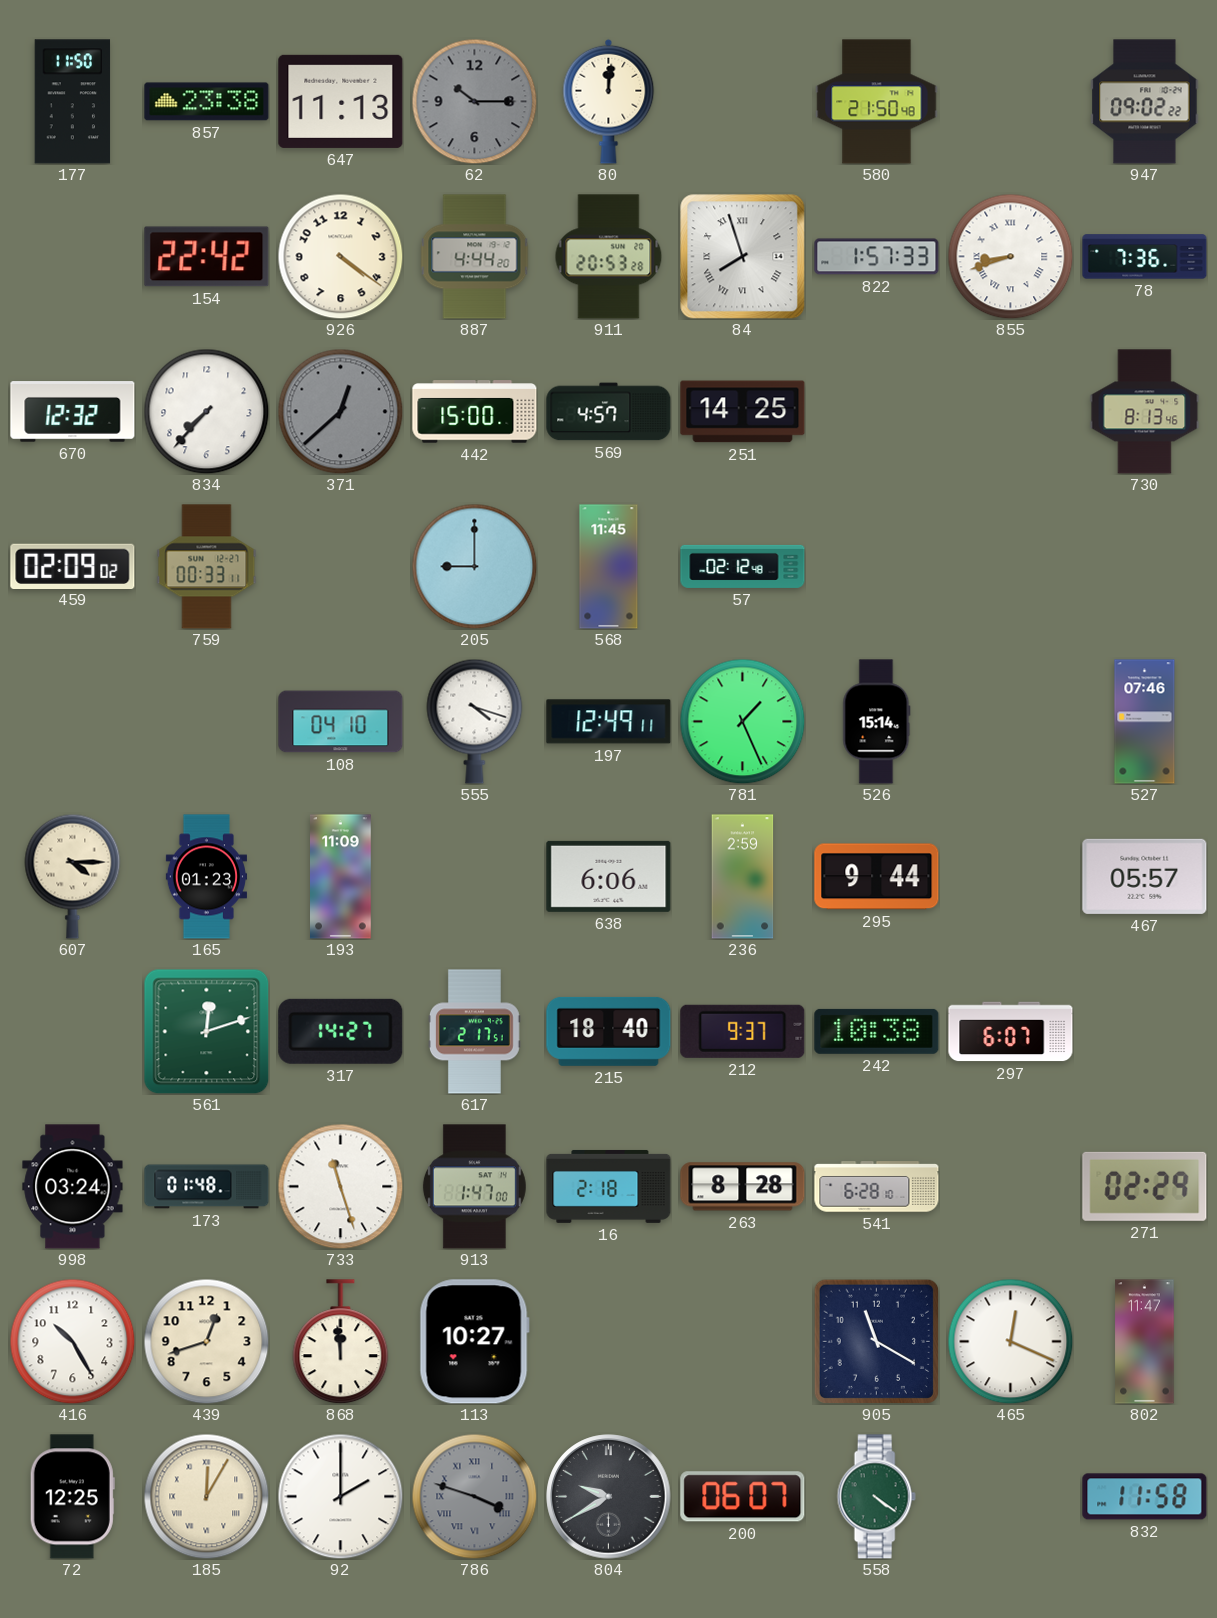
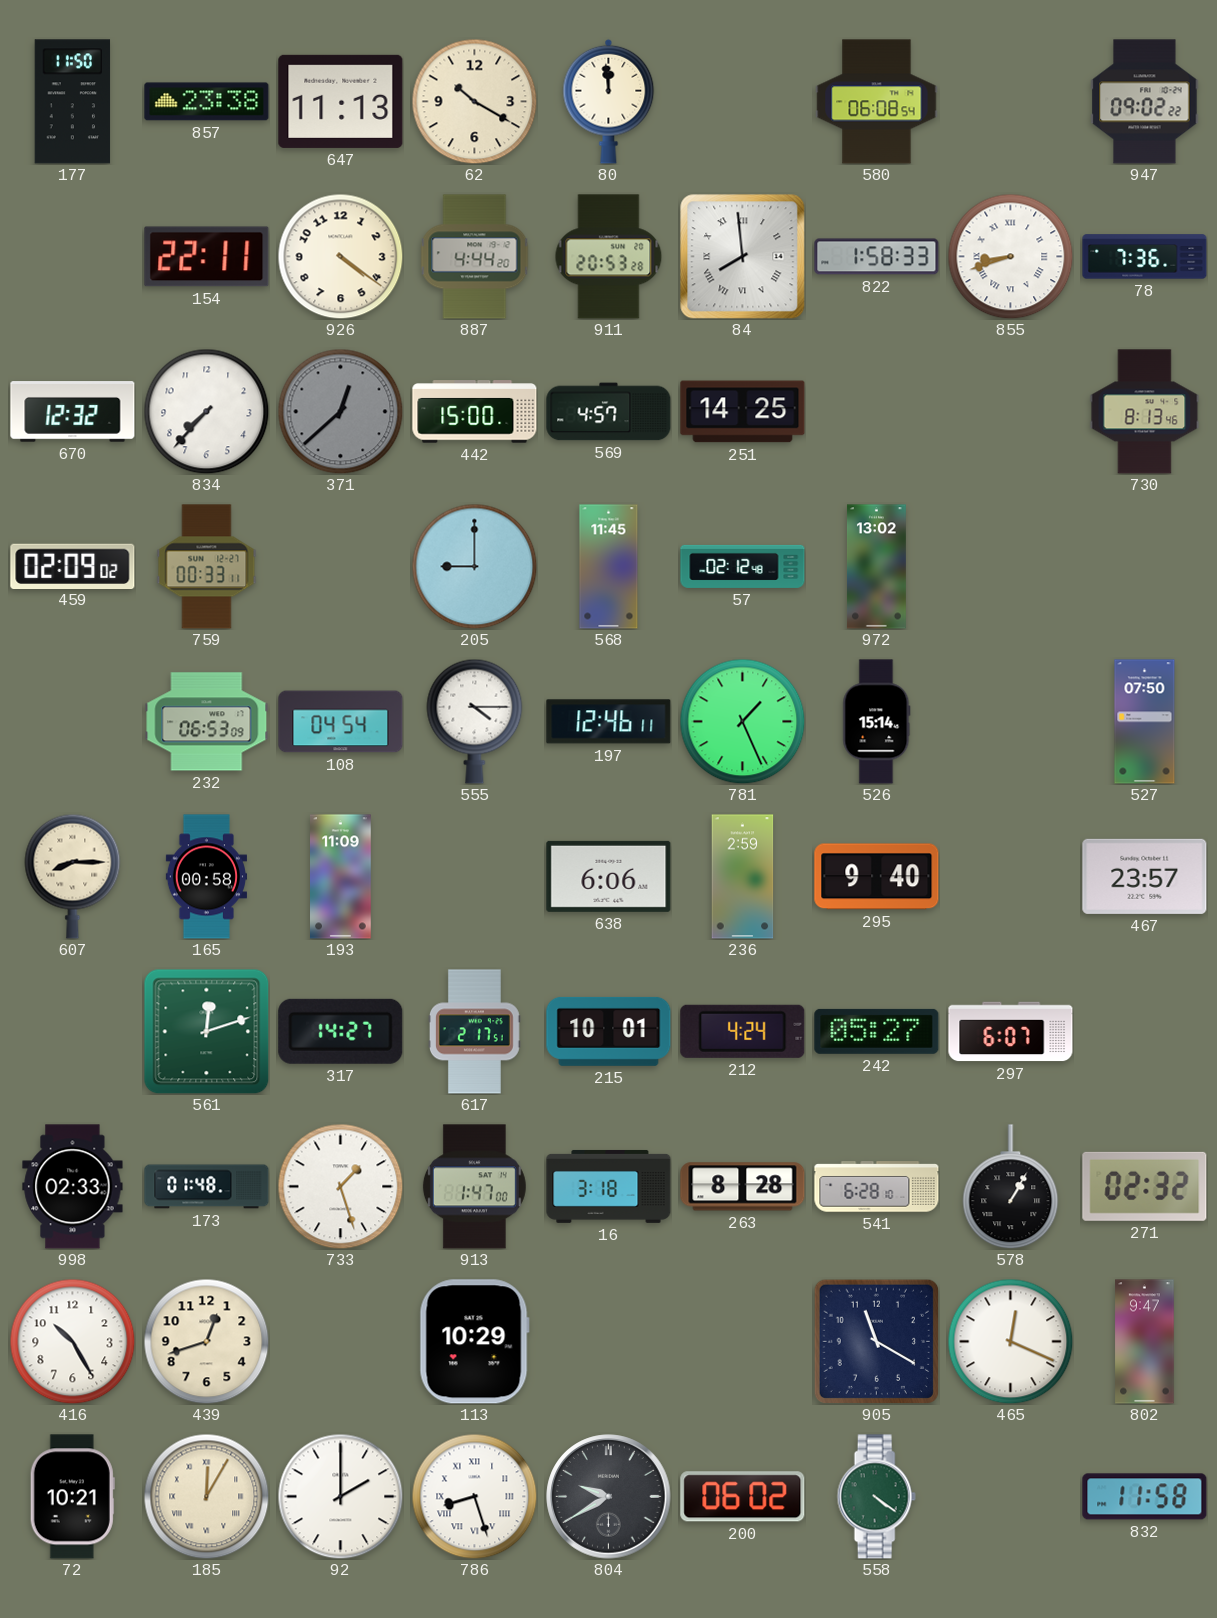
62: 10:15 -> 10:20
62 dial: grey -> cream
80: 12:01 -> 11:59
580: 21:50 -> 06:08
154: 22:42 -> 22:11
84: 7:57 -> 7:59
822: 1:57 -> 1:58
972: none -> 13:02
232: none -> 06:53
108: 04:10 -> 04:54
555: 4:18 -> 4:15
197: 12:49 -> 12:46
527: 07:46 -> 07:50
607: 4:15 -> 8:15
165: 01:23 -> 00:58
295: 9:44 -> 9:40
467: 05:57 -> 23:57
215: 18:40 -> 10:01
212: 9:37 -> 4:24
242: 10:38 -> 05:27
998: 03:24 -> 02:33
733: 11:27 -> 1:27
16: 2:18 -> 3:18
578: none -> 1:05
271: 02:29 -> 02:32
868: 11:59 -> none
113: 10:27 -> 10:29
802: 11:47 -> 9:47
72: 12:25 -> 10:21
786: 3:48 -> 8:27
786 dial: grey -> white
200: 06:07 -> 06:02
